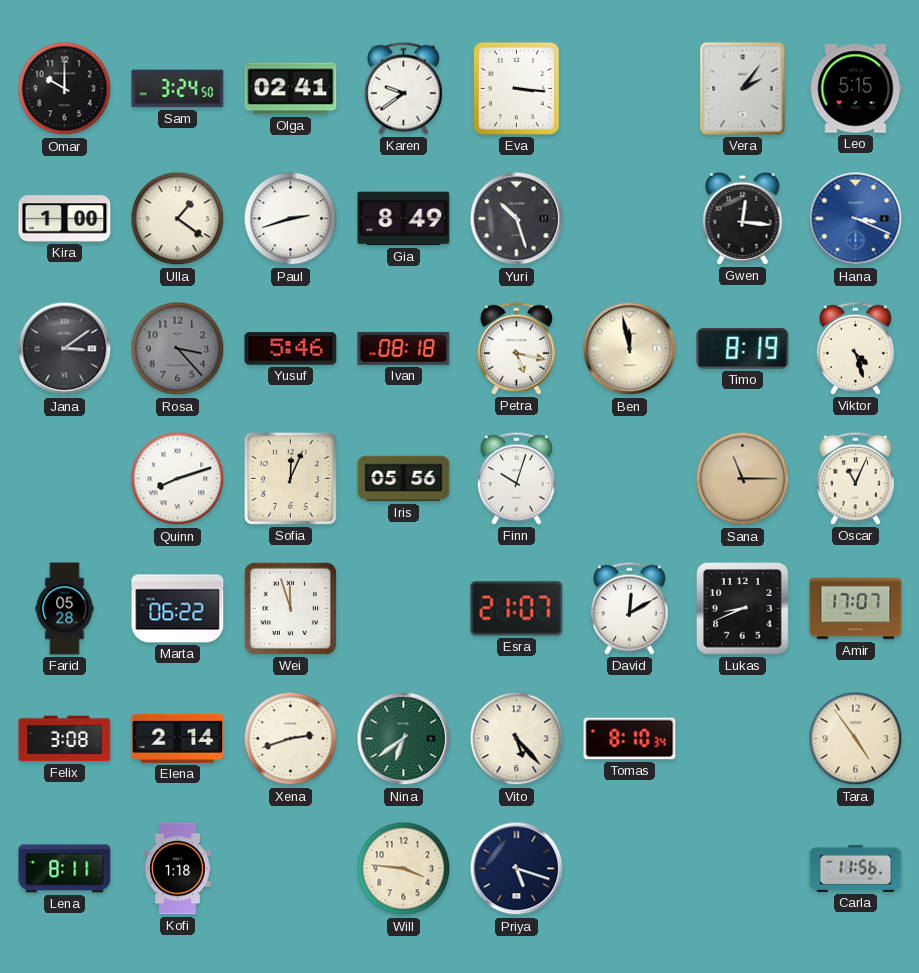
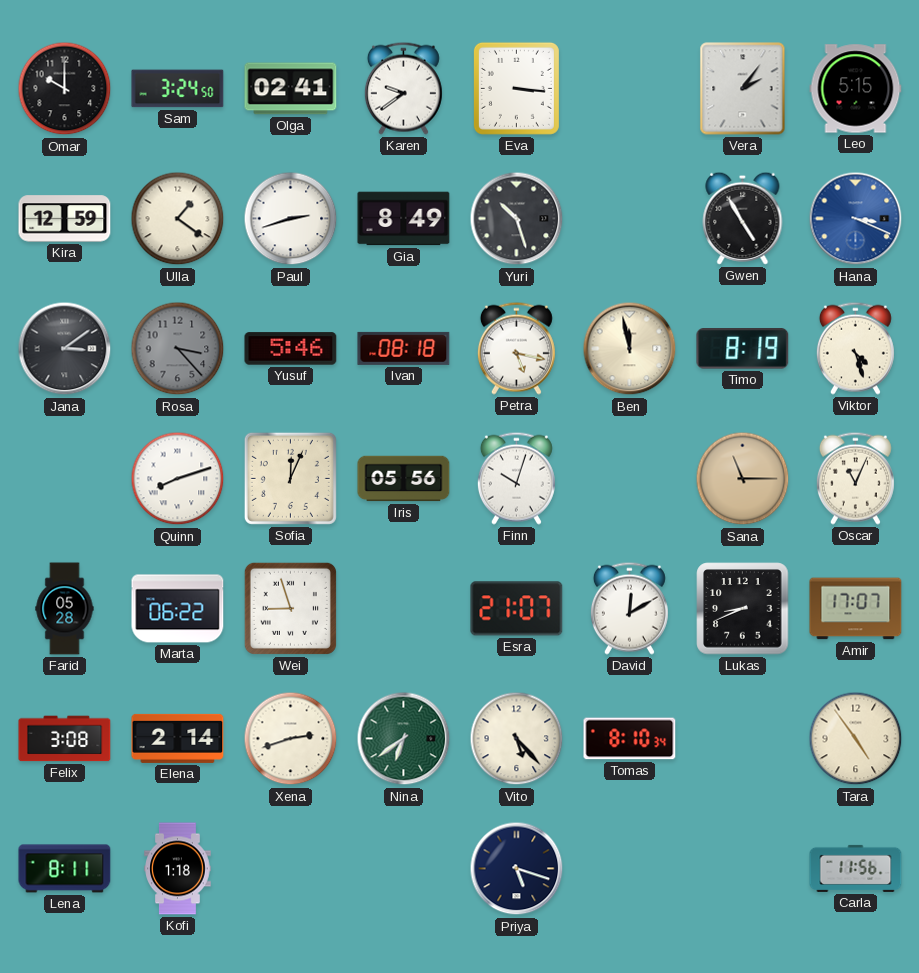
Kira: 1:00 -> 12:59
Gwen: 12:16 -> 4:55
Wei: 11:57 -> 8:57
Will: 3:46 -> none
